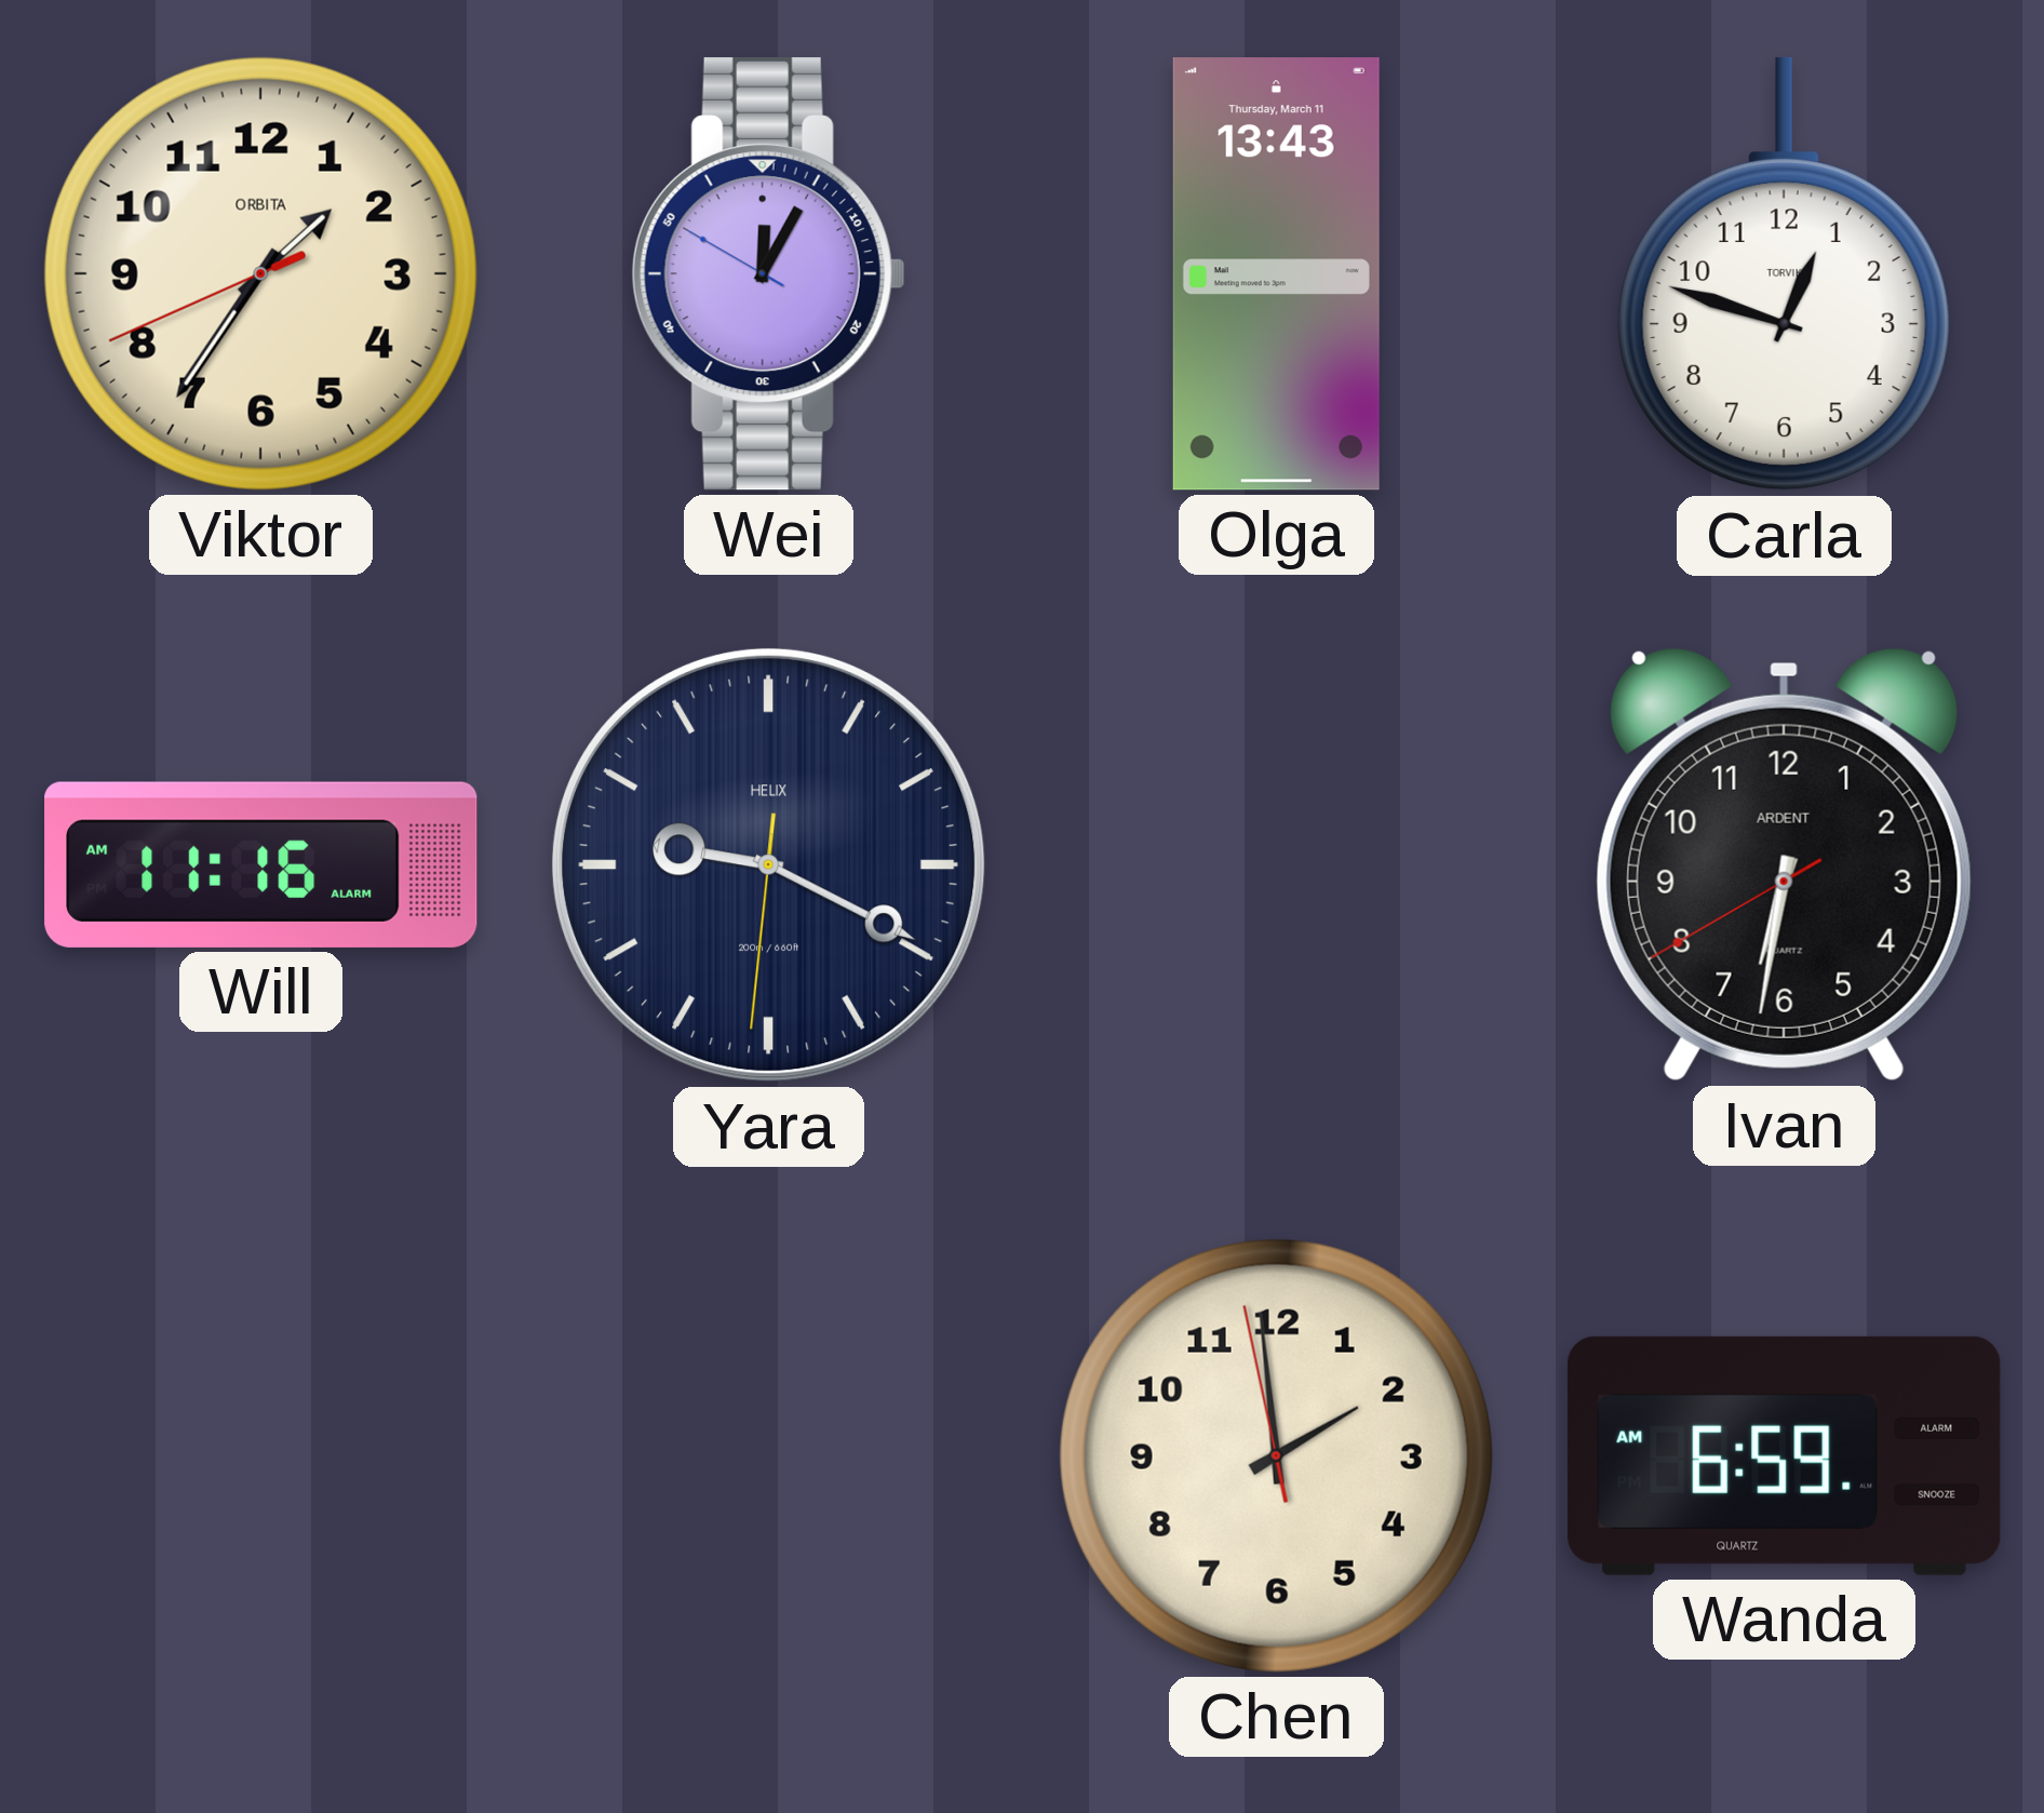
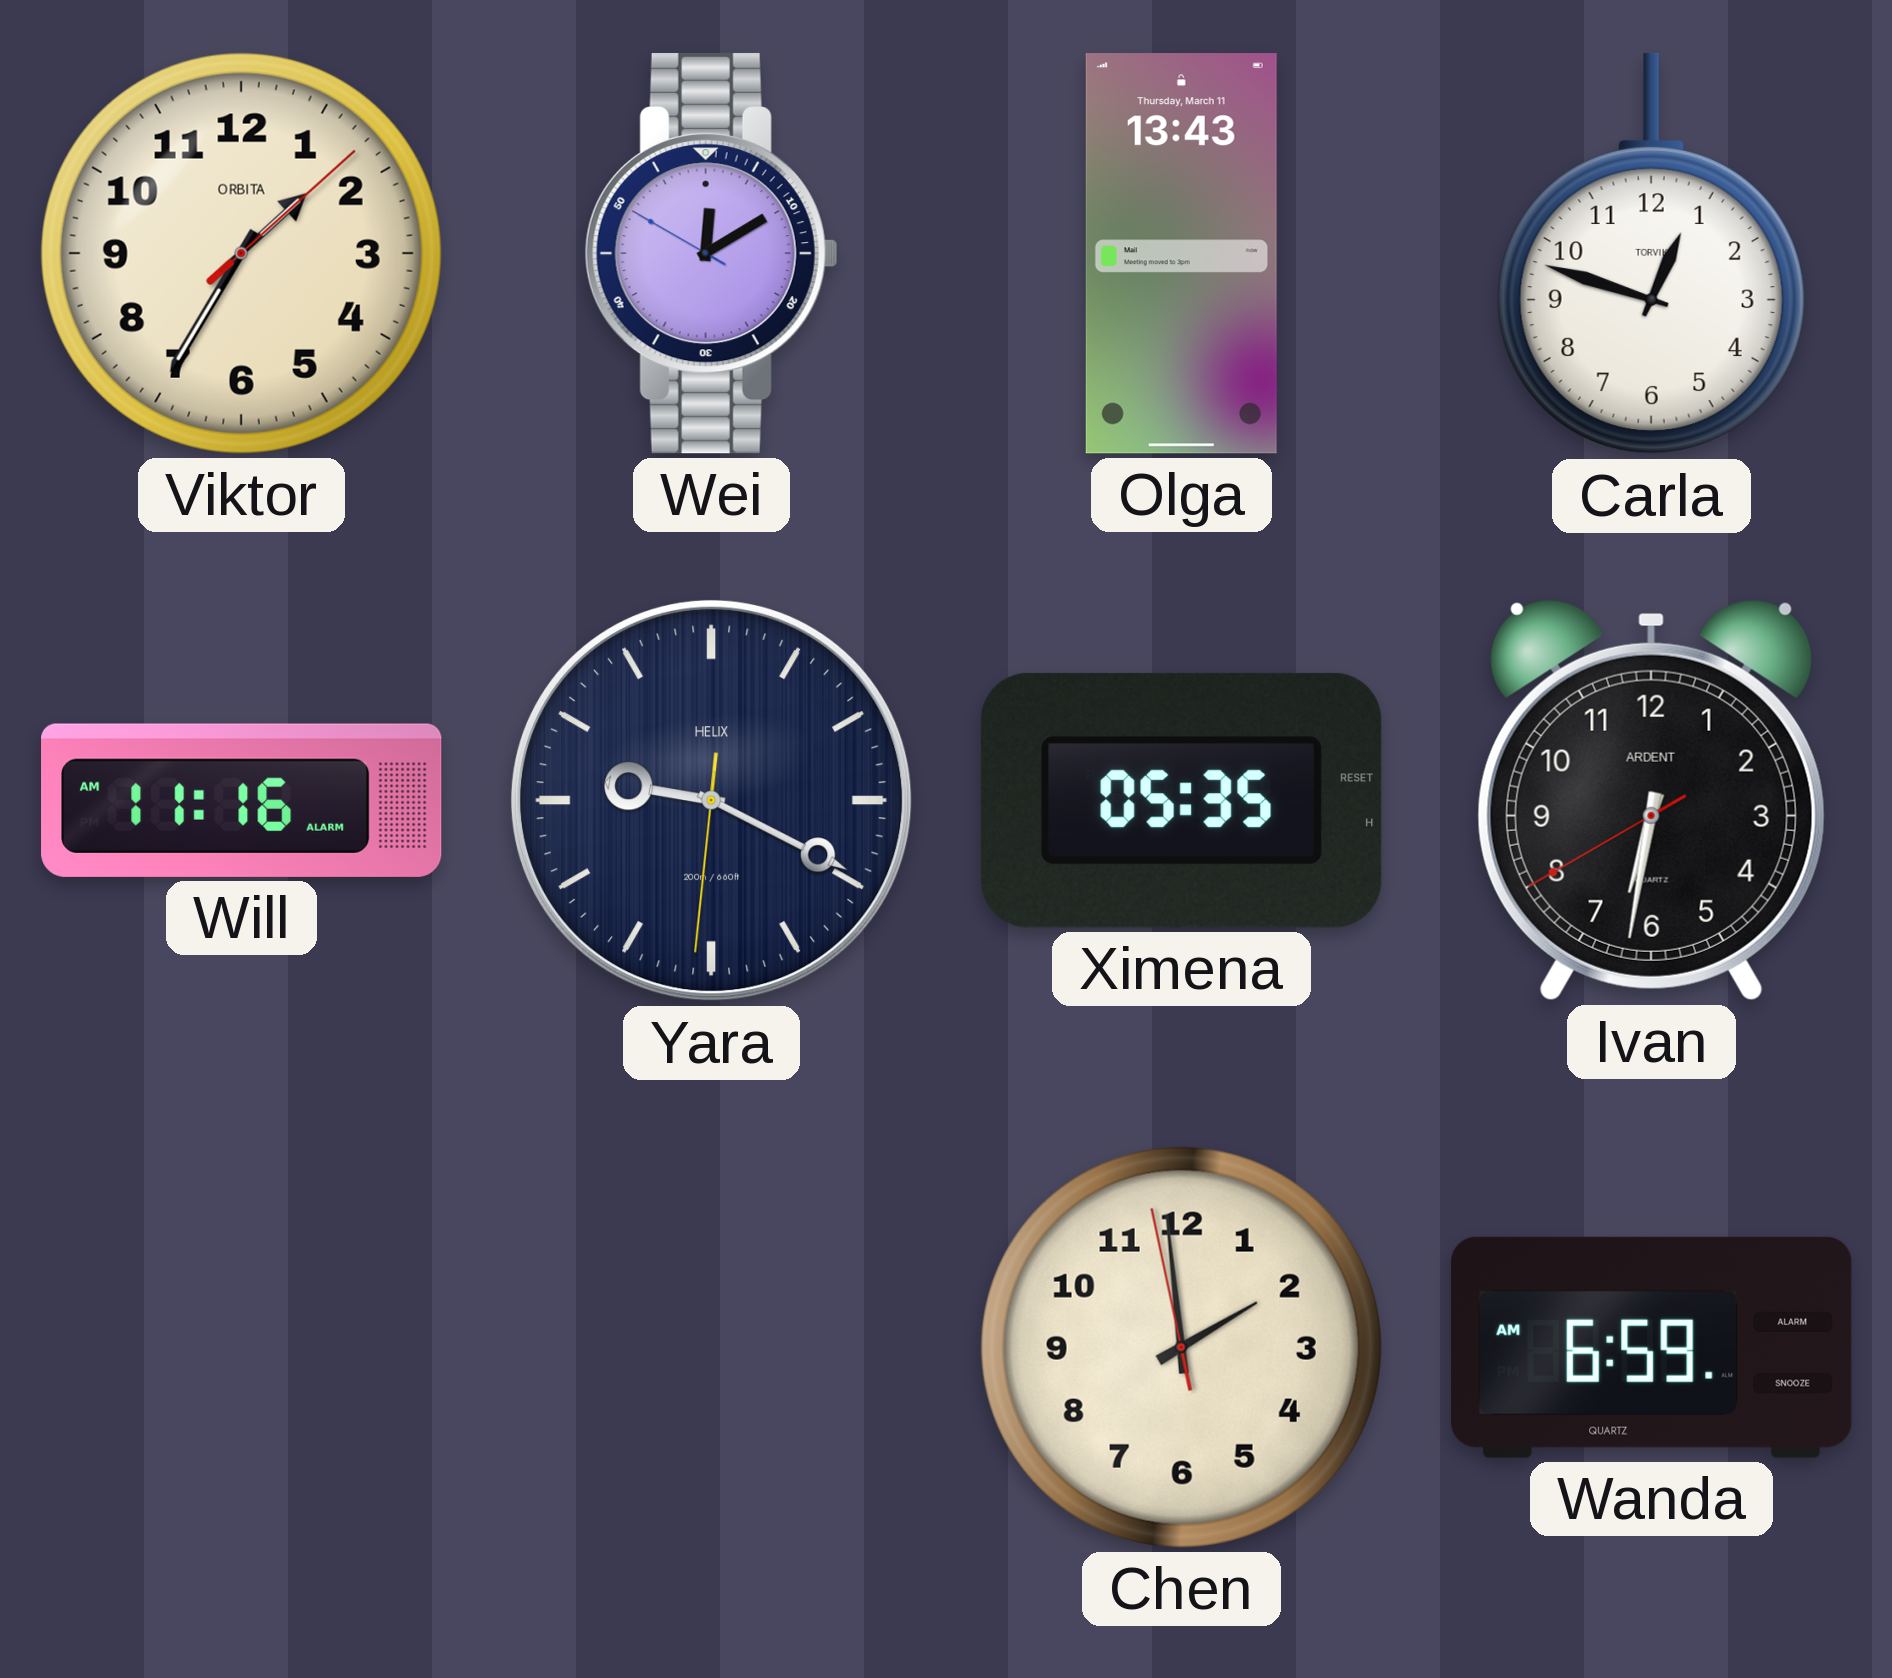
Viktor: 1:35:41 -> 1:35:08
Wei: 12:04 -> 12:09
Ximena: none -> 05:35
